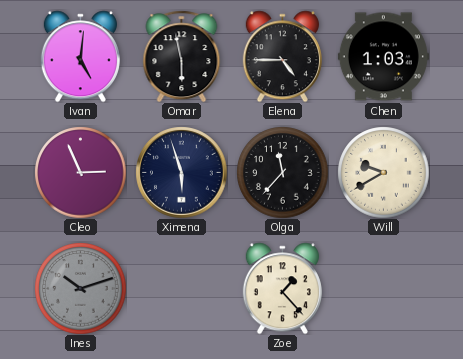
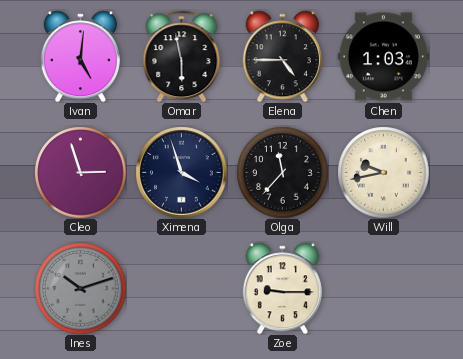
Cleo: 2:56 -> 2:57
Ximena: 5:57 -> 3:57
Will: 9:40 -> 9:43
Zoe: 1:23 -> 9:15
